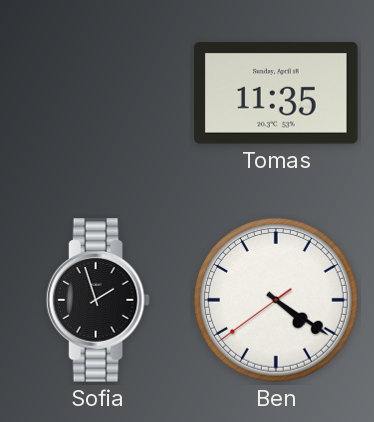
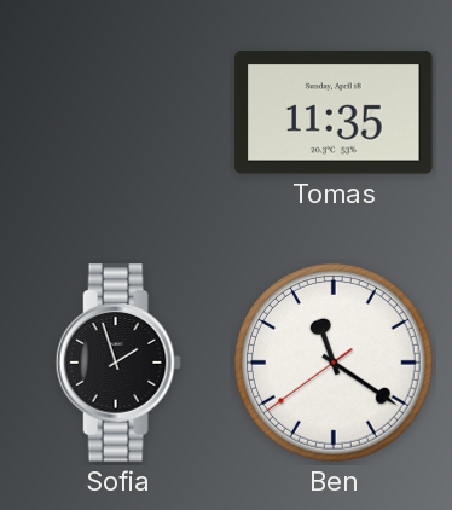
Ben: 4:20 -> 11:20
